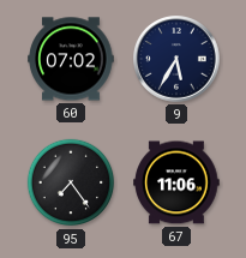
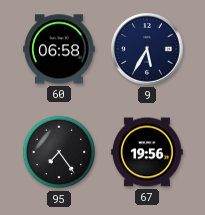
60: 07:02 -> 06:58
67: 11:06 -> 19:56
